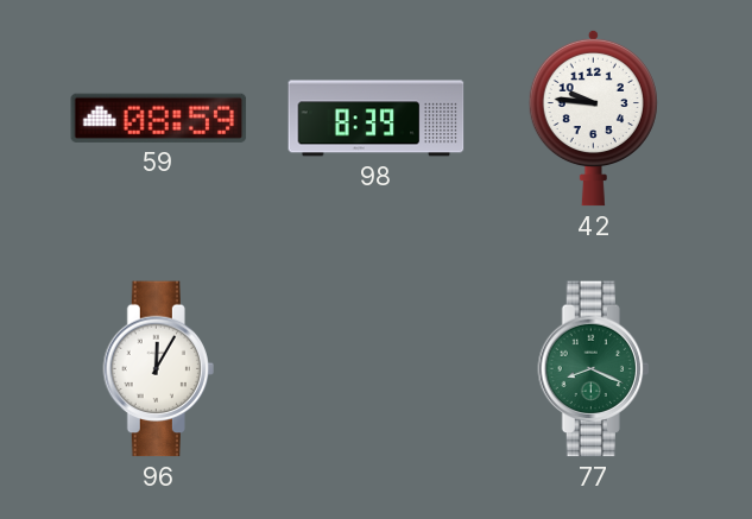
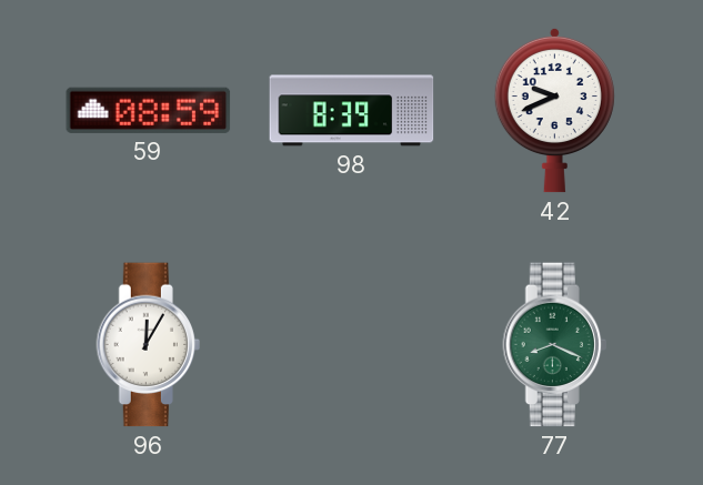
42: 9:46 -> 9:41
